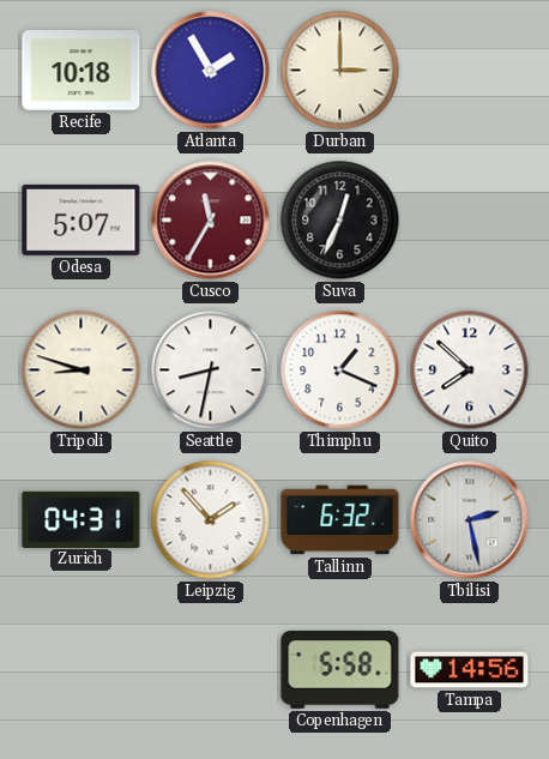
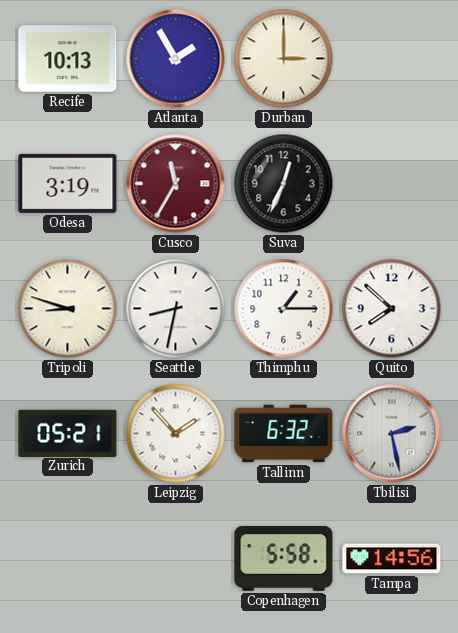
Recife: 10:18 -> 10:13
Odesa: 5:07 -> 3:19
Thimphu: 1:19 -> 1:15
Zurich: 04:31 -> 05:21
